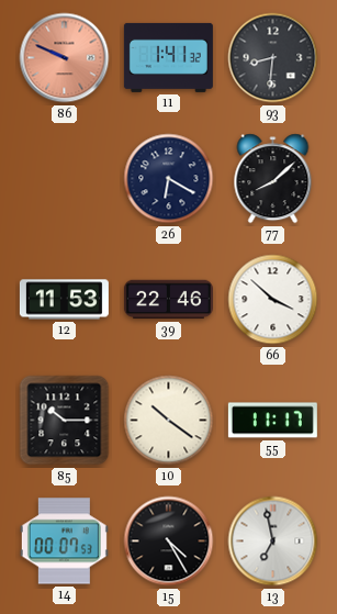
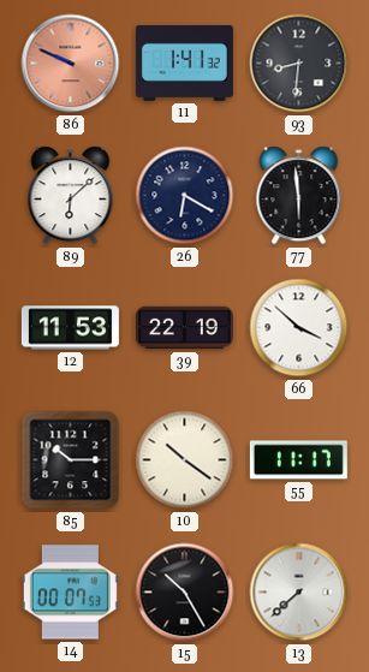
89: none -> 6:08
77: 8:08 -> 5:59
39: 22:46 -> 22:19
15: 4:25 -> 10:25
13: 6:58 -> 7:38
